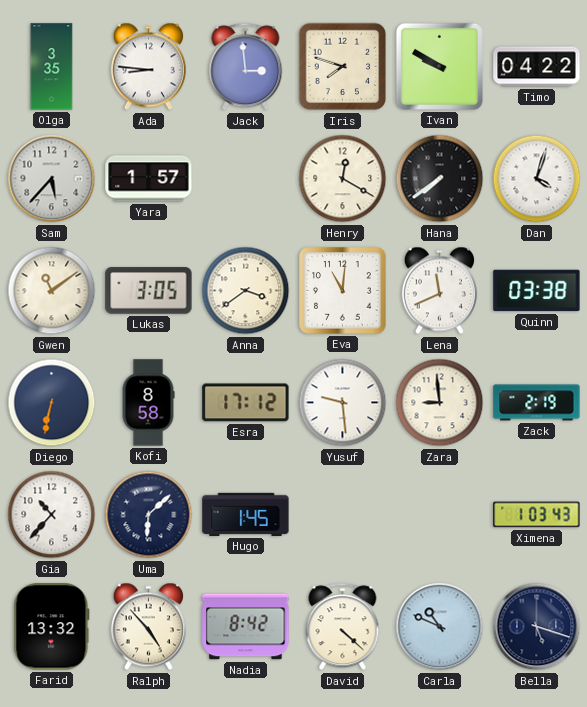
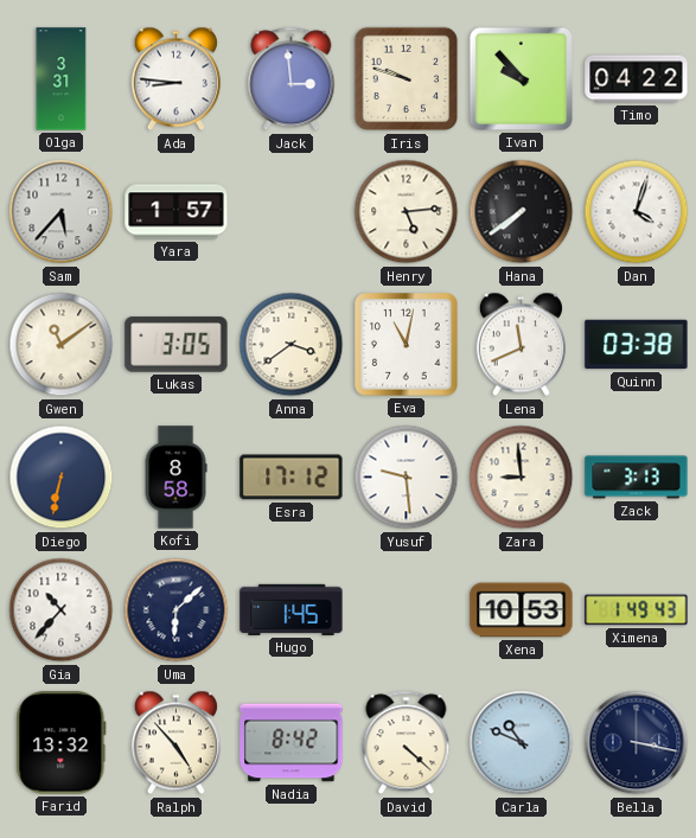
Olga: 3:35 -> 3:31
Iris: 7:48 -> 9:48
Ivan: 9:50 -> 9:53
Henry: 12:20 -> 5:14
Eva: 11:01 -> 11:02
Zack: 2:19 -> 3:13
Xena: none -> 10:53
Ximena: 1:03 -> 1:49
Bella: 5:18 -> 3:17
